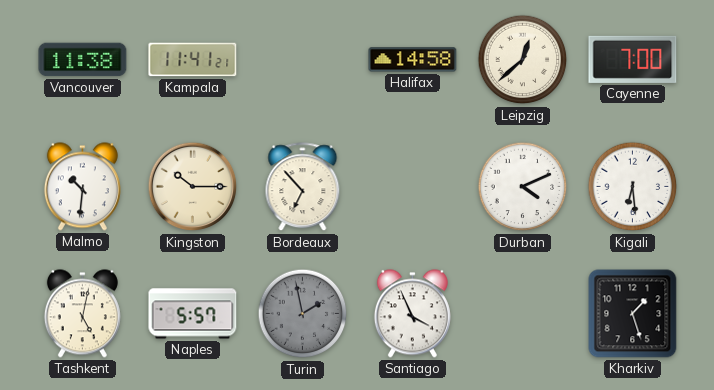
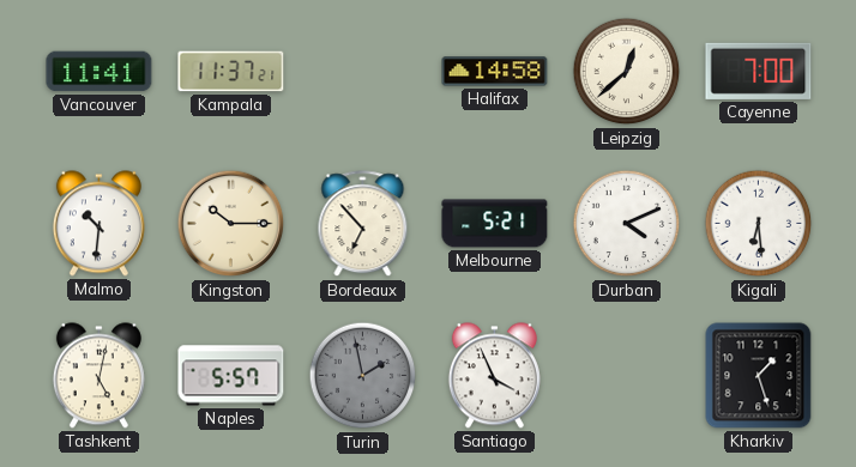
Vancouver: 11:38 -> 11:41
Kampala: 11:41 -> 11:37
Melbourne: none -> 5:21
